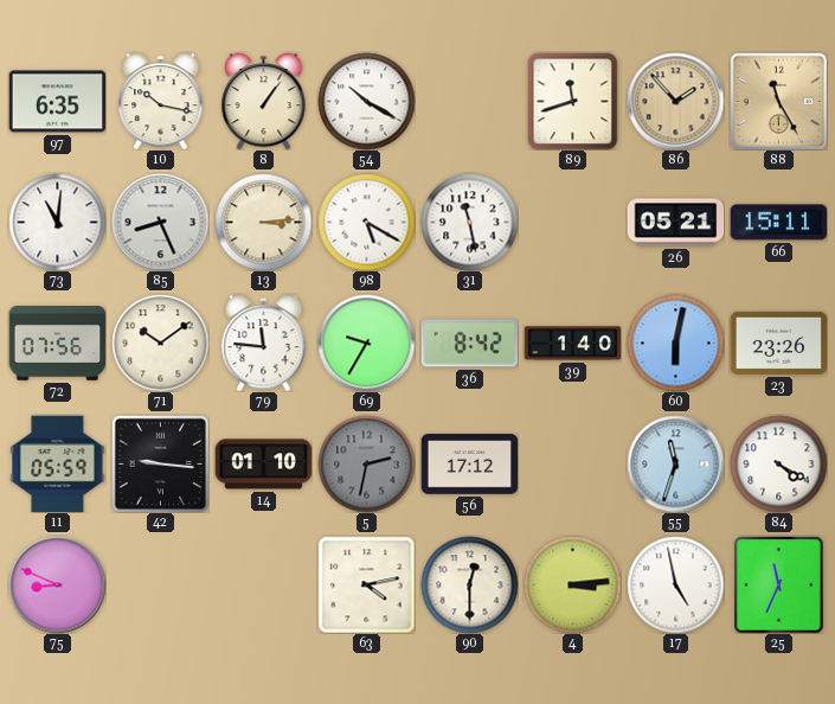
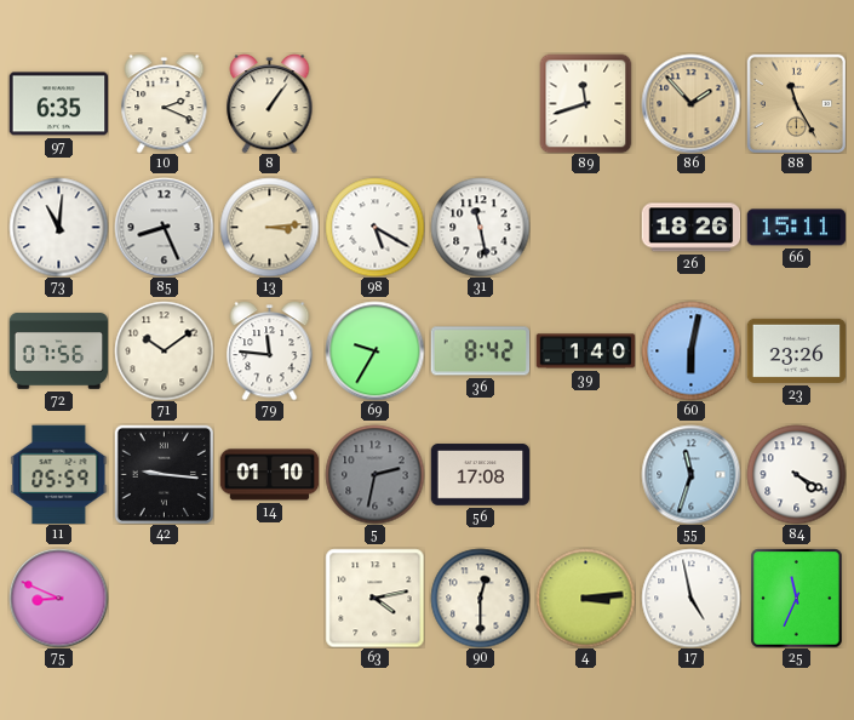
10: 10:17 -> 2:19
54: 10:20 -> none
26: 05:21 -> 18:26
56: 17:12 -> 17:08
